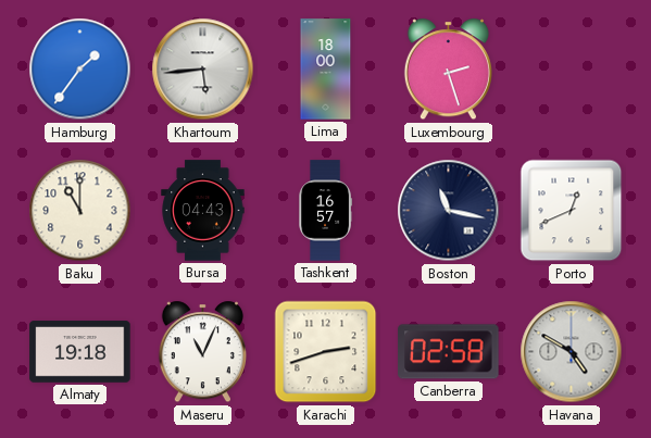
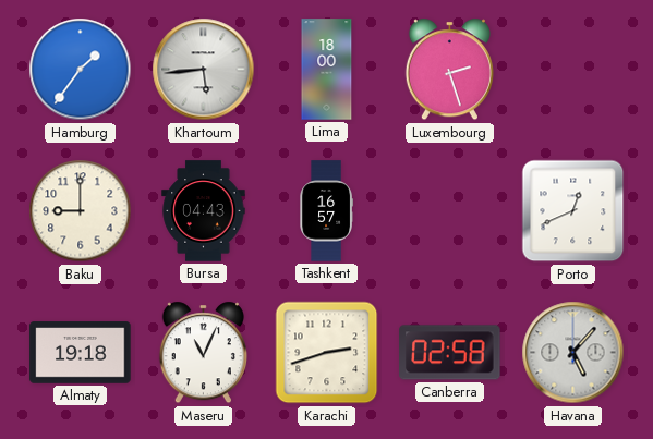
Baku: 11:00 -> 9:00
Boston: 11:17 -> none
Havana: 4:50 -> 5:07
